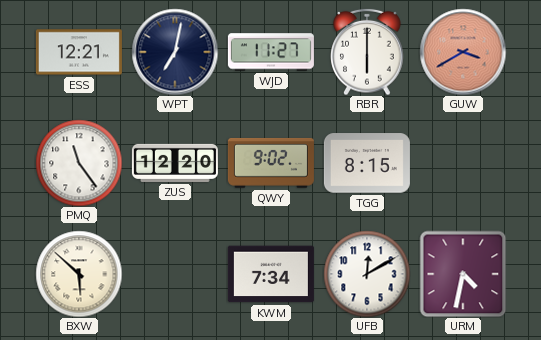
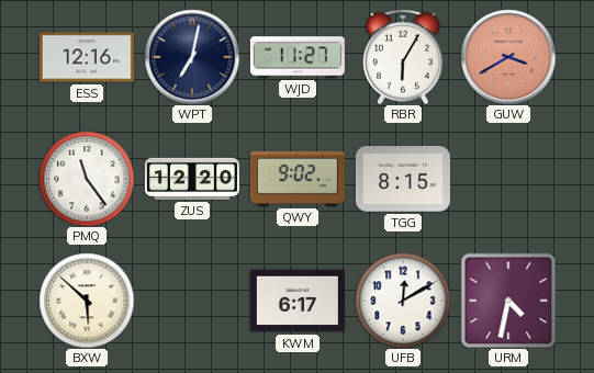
ESS: 12:21 -> 12:16
RBR: 6:00 -> 6:05
KWM: 7:34 -> 6:17
